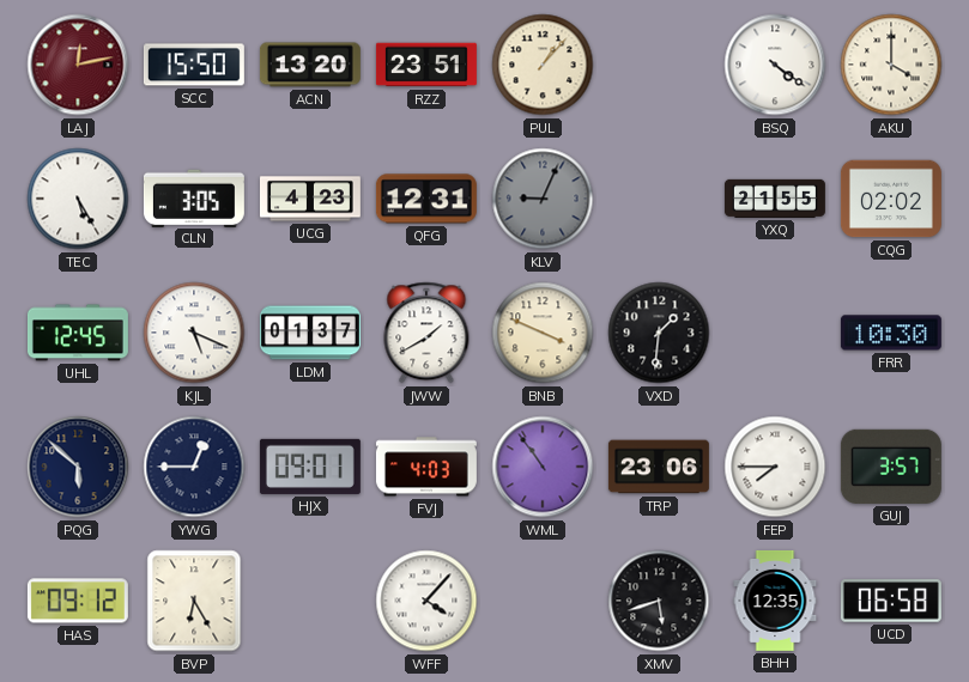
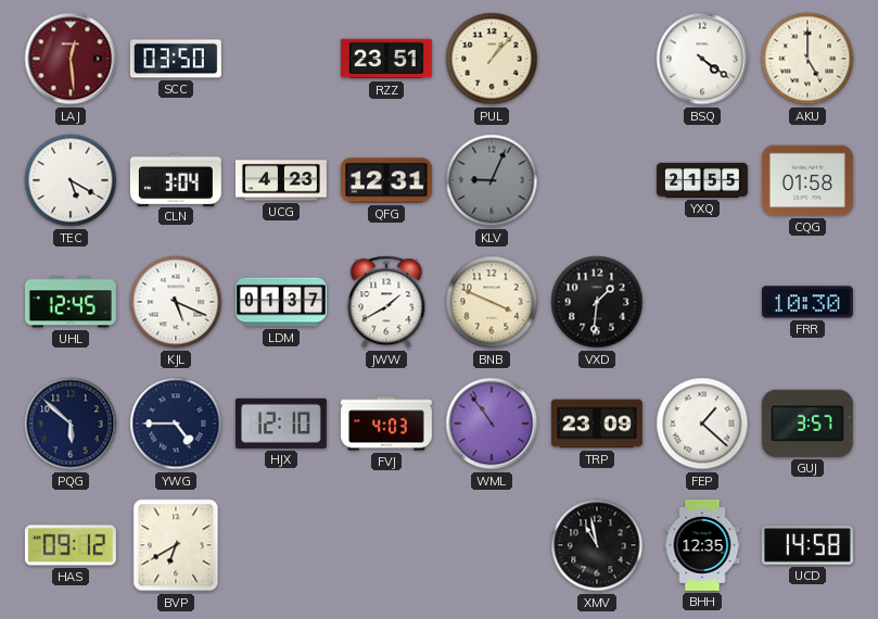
LAJ: 12:13 -> 12:29
SCC: 15:50 -> 03:50
ACN: 13:20 -> none
AKU: 4:00 -> 5:00
TEC: 5:25 -> 5:20
CLN: 3:05 -> 3:04
CQG: 02:02 -> 01:58
YWG: 12:45 -> 4:45
HJX: 09:01 -> 12:10
TRP: 23:06 -> 23:09
FEP: 7:45 -> 1:22
BVP: 6:25 -> 6:40
WFF: 4:07 -> none
XMV: 5:42 -> 10:58
UCD: 06:58 -> 14:58
